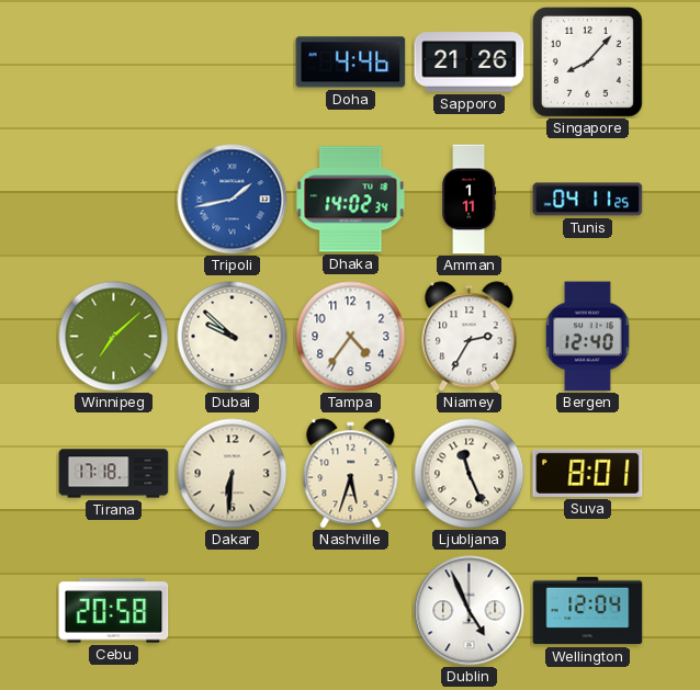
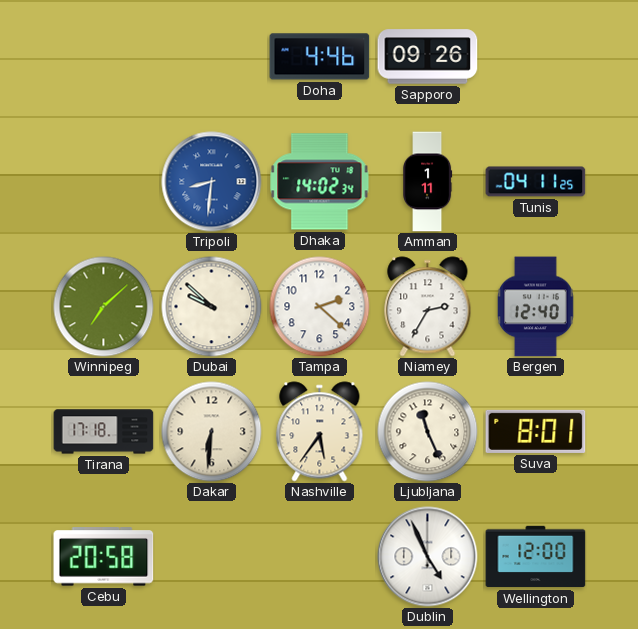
Sapporo: 21:26 -> 09:26
Singapore: 8:07 -> none
Tripoli: 1:43 -> 8:31
Tampa: 4:36 -> 2:22
Nashville: 5:33 -> 5:36
Wellington: 12:04 -> 12:00
